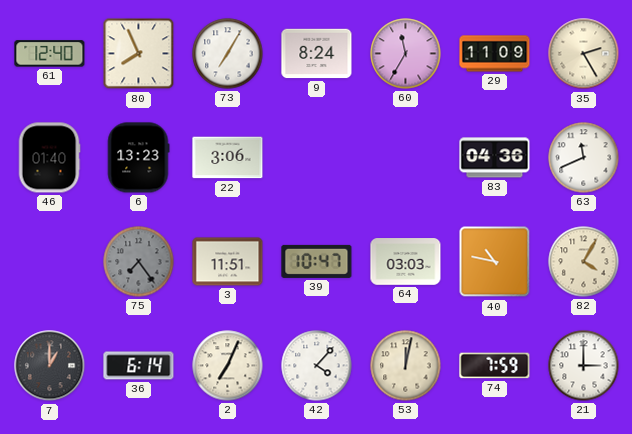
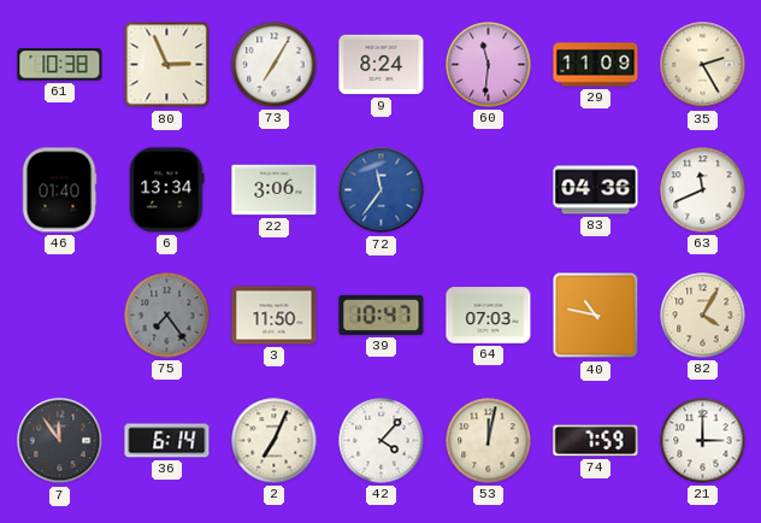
61: 12:40 -> 10:38
80: 7:56 -> 2:56
60: 11:35 -> 11:31
6: 13:23 -> 13:34
72: none -> 11:36
3: 11:51 -> 11:50
64: 03:03 -> 07:03
7: 1:00 -> 11:54
